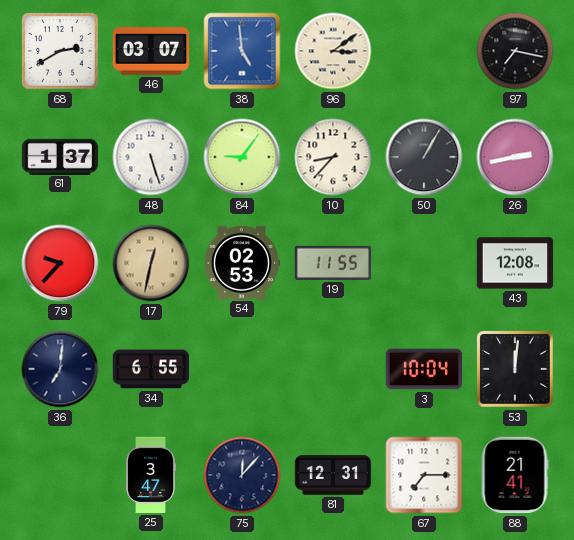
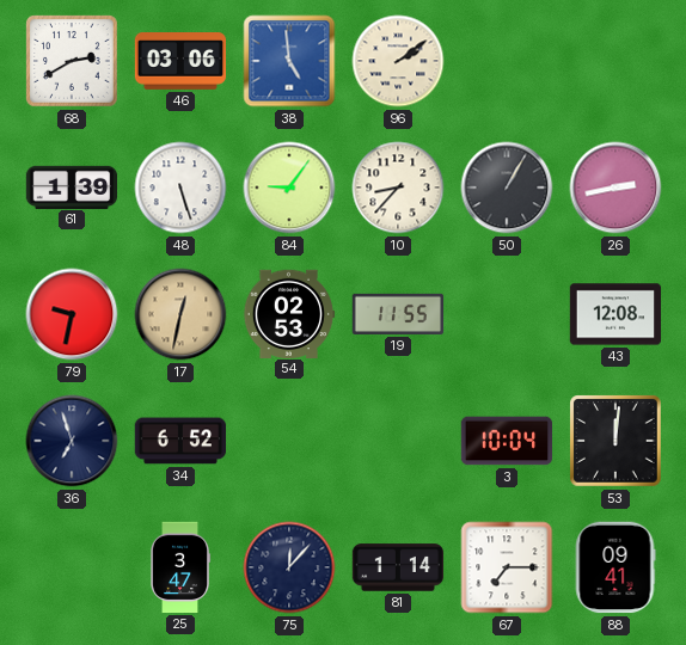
46: 03:07 -> 03:06
96: 3:09 -> 2:09
97: 7:17 -> none
61: 1:37 -> 1:39
79: 9:37 -> 9:32
36: 7:01 -> 6:57
34: 6:55 -> 6:52
81: 12:31 -> 1:14
88: 21:41 -> 09:41
